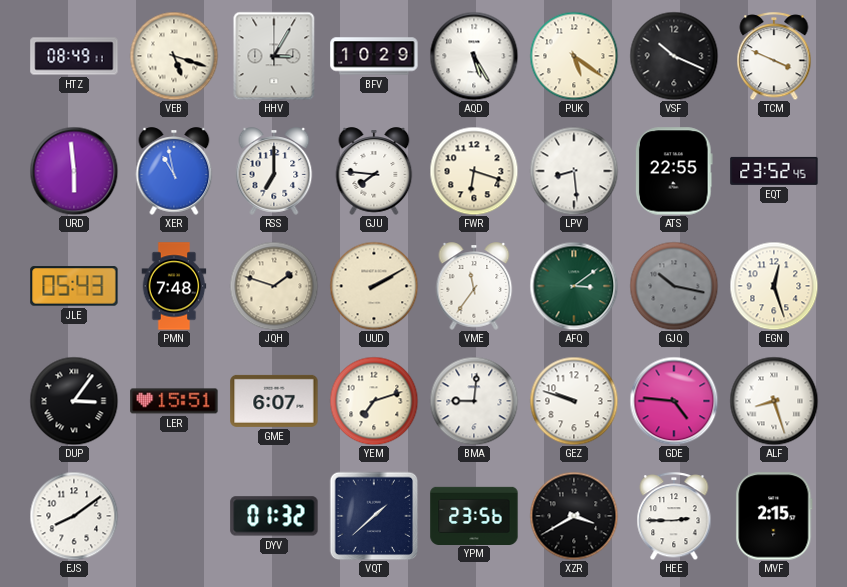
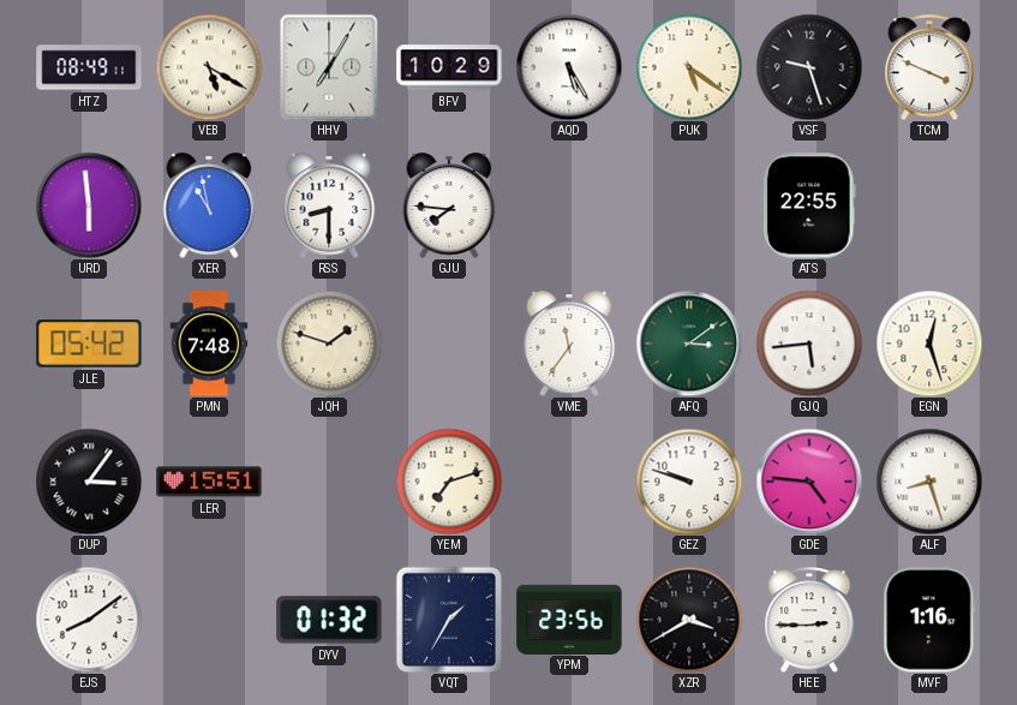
VEB: 5:18 -> 5:20
HHV: 3:05 -> 7:05
VSF: 10:19 -> 9:27
RSS: 7:00 -> 8:30
FWR: 6:18 -> none
LPV: 8:29 -> none
EQT: 23:52 -> none
JLE: 05:43 -> 05:42
UUD: 2:10 -> none
GJQ: 10:17 -> 5:44
GJQ dial: grey -> white
GME: 6:07 -> none
BMA: 9:01 -> none
VQT: 1:38 -> 1:35
MVF: 2:15 -> 1:16
